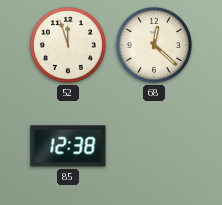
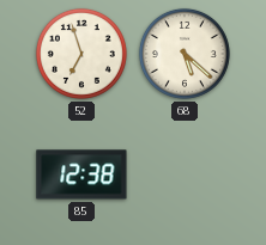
52: 11:57 -> 6:57
68: 12:22 -> 5:22
